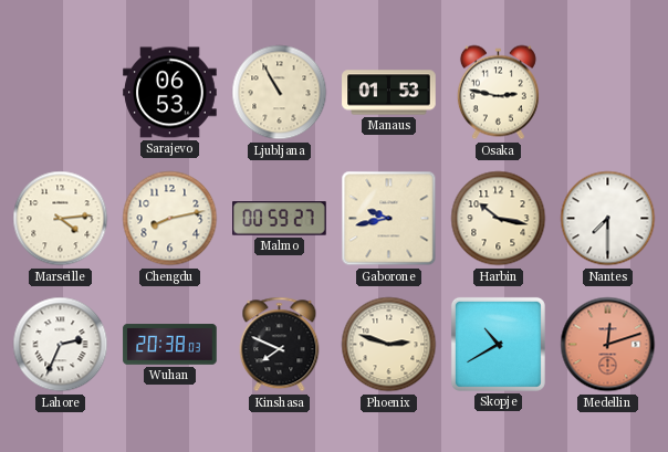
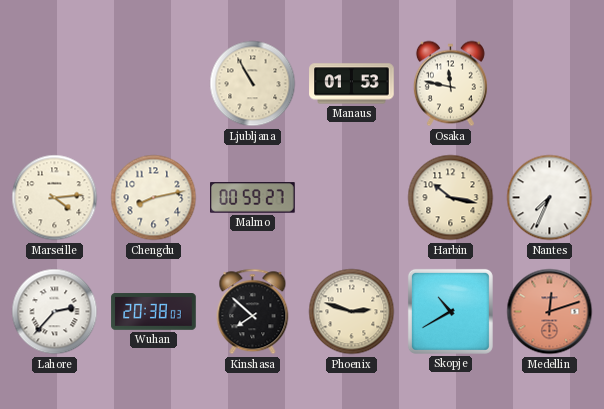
Sarajevo: 06:53 -> none
Osaka: 2:47 -> 11:47
Gaborone: 9:43 -> none
Nantes: 7:30 -> 7:34
Lahore: 2:34 -> 2:37
Kinshasa: 7:49 -> 7:52
